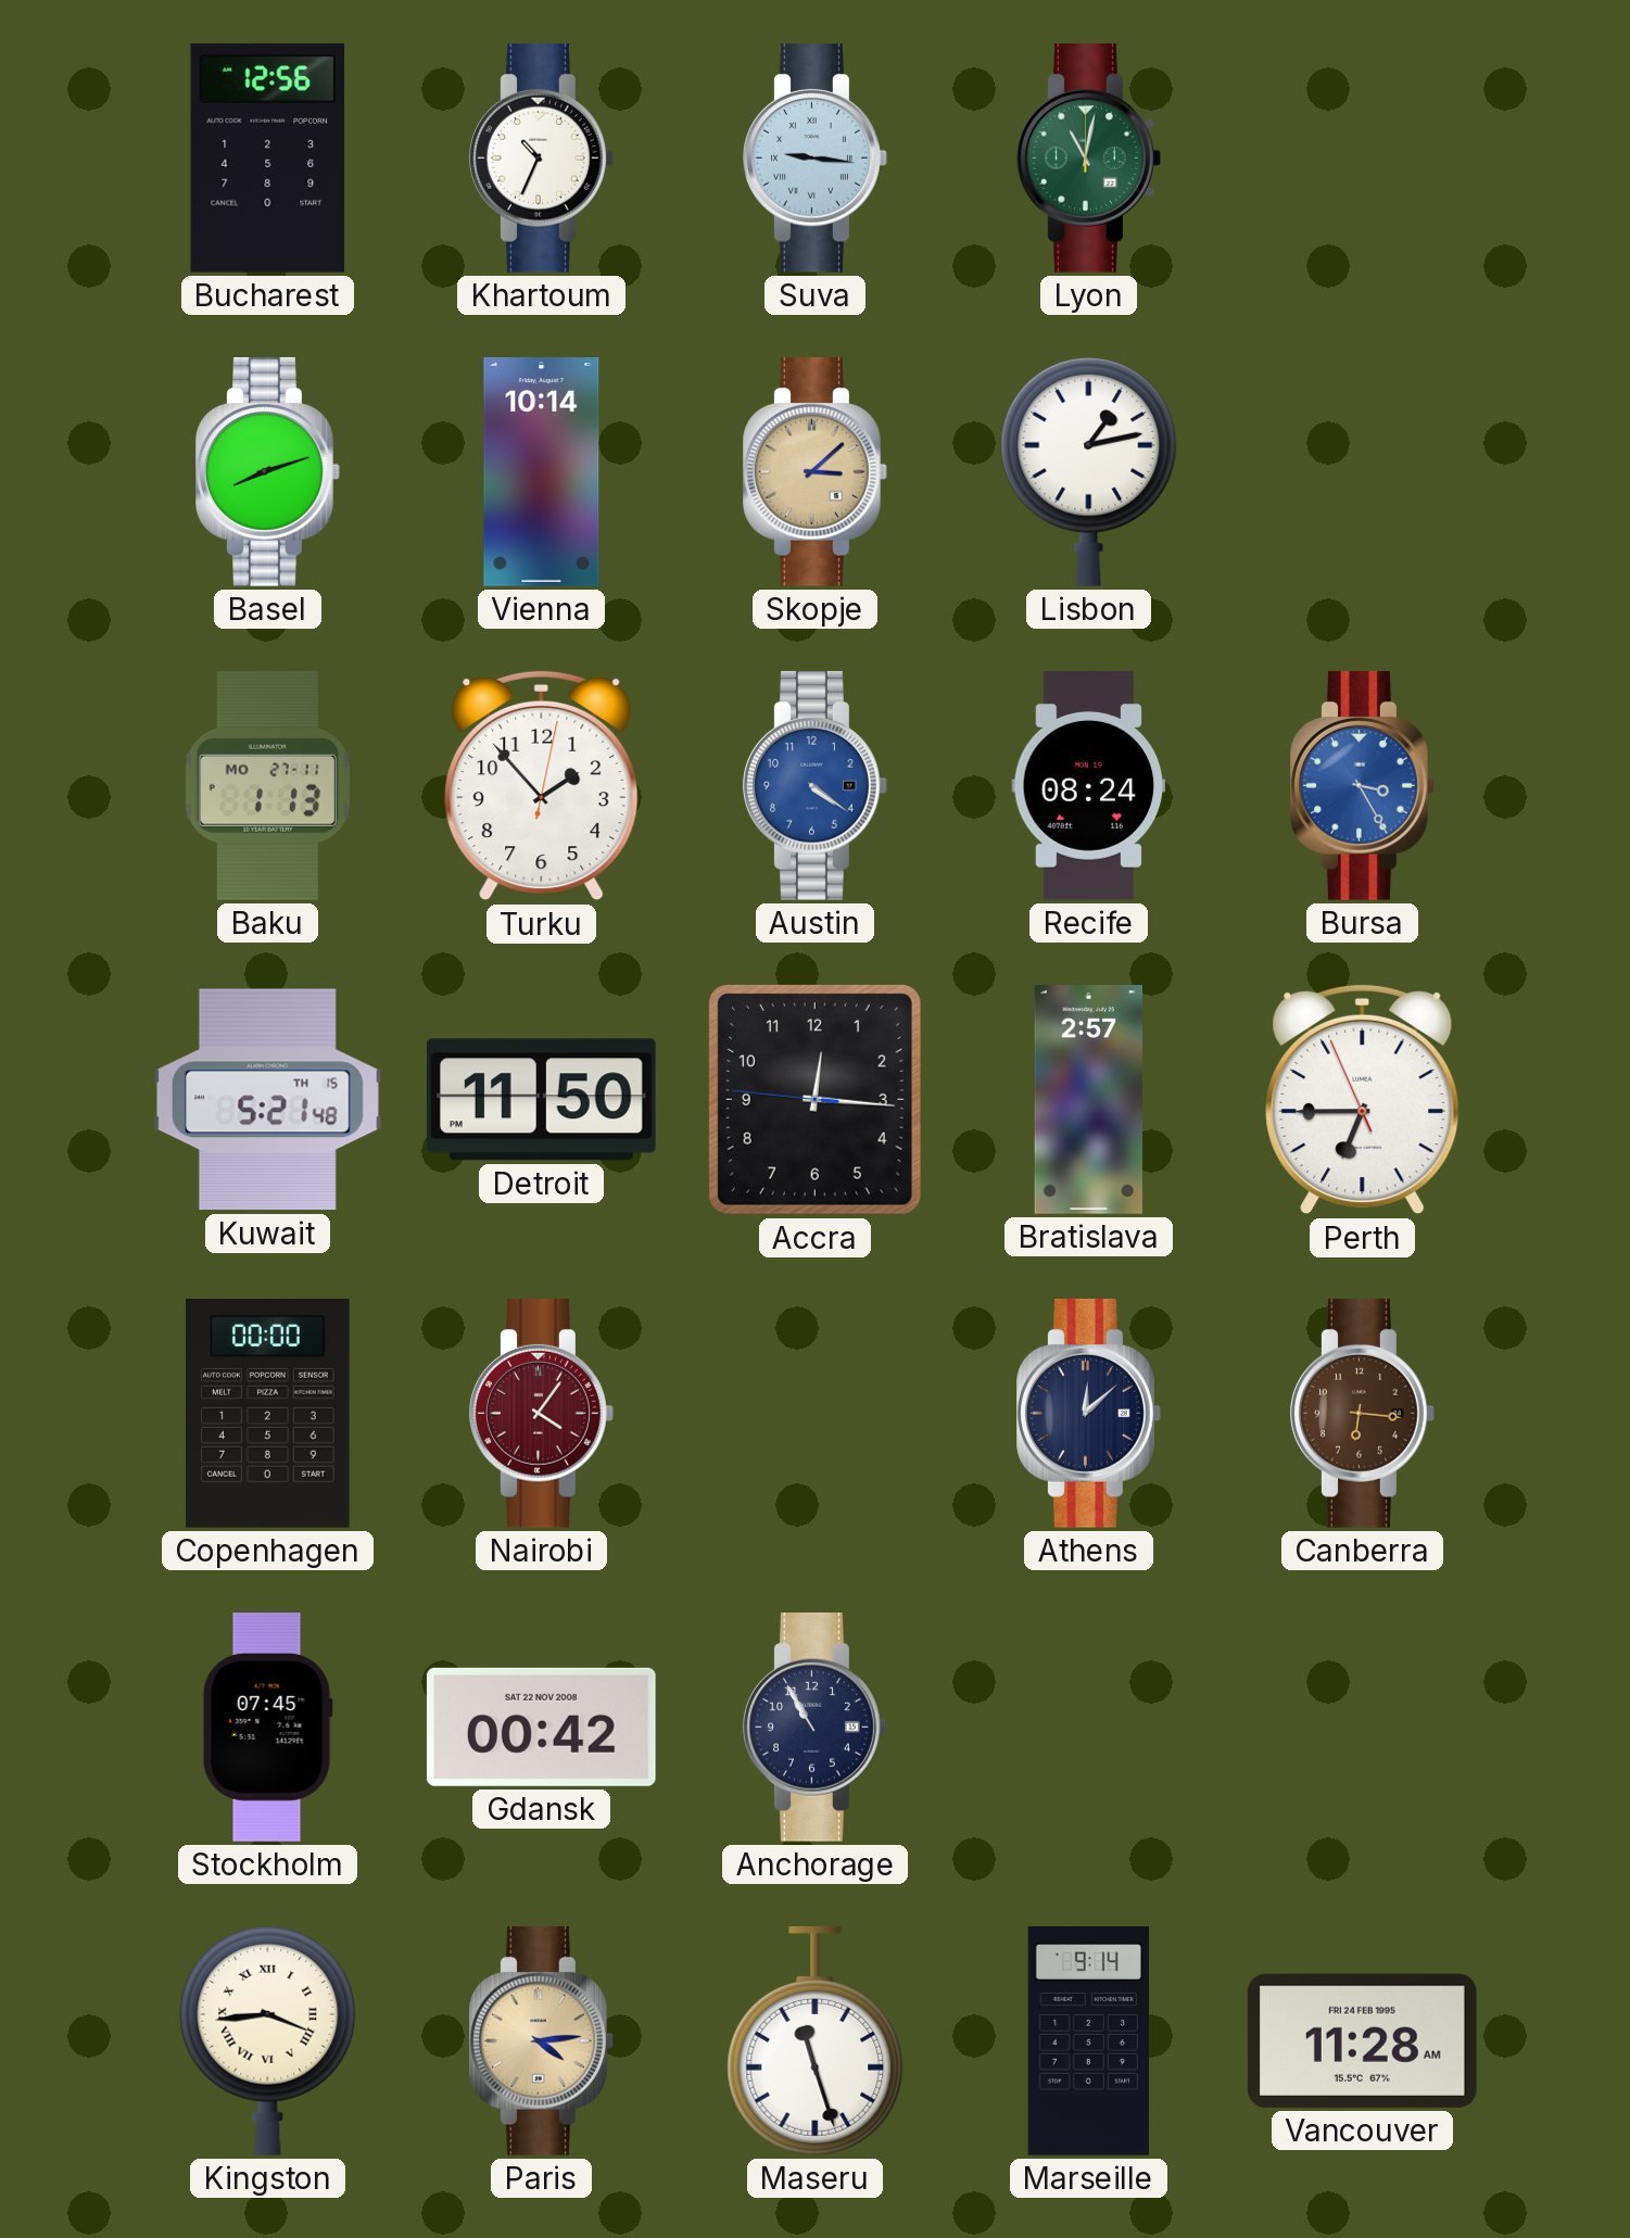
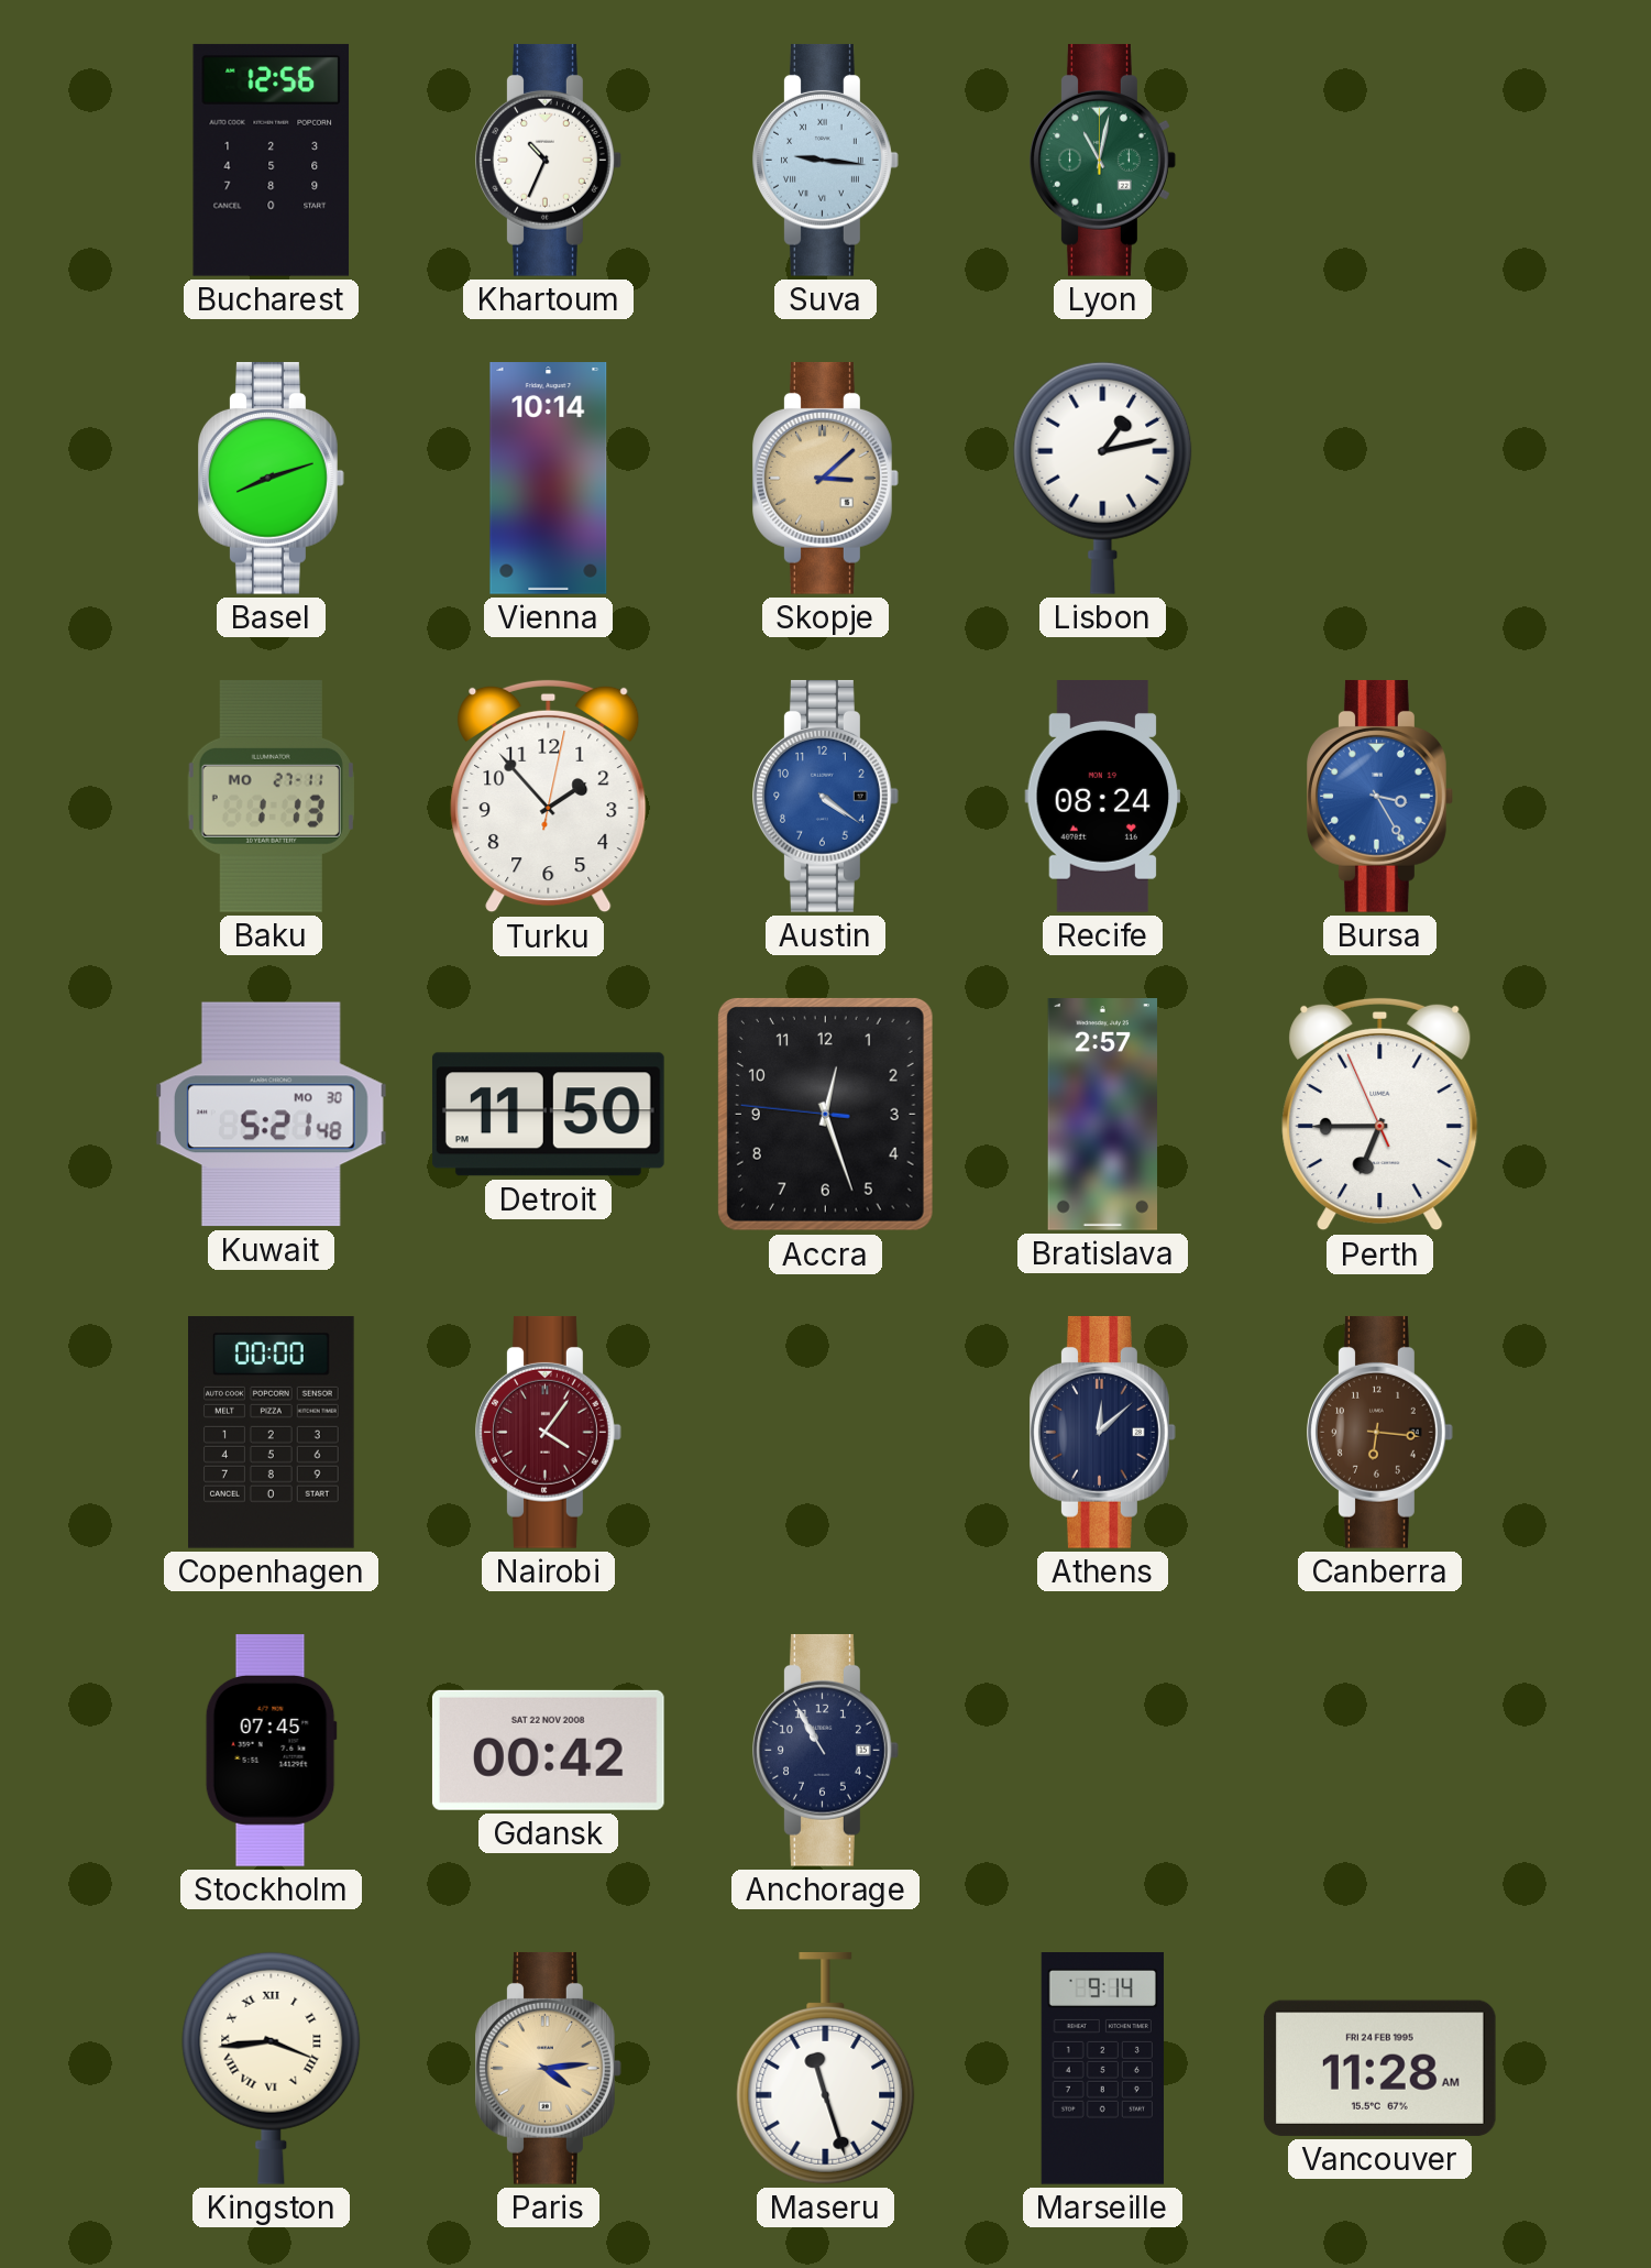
Kuwait date: TH 15 -> MO 30
Accra: 12:15 -> 12:26
